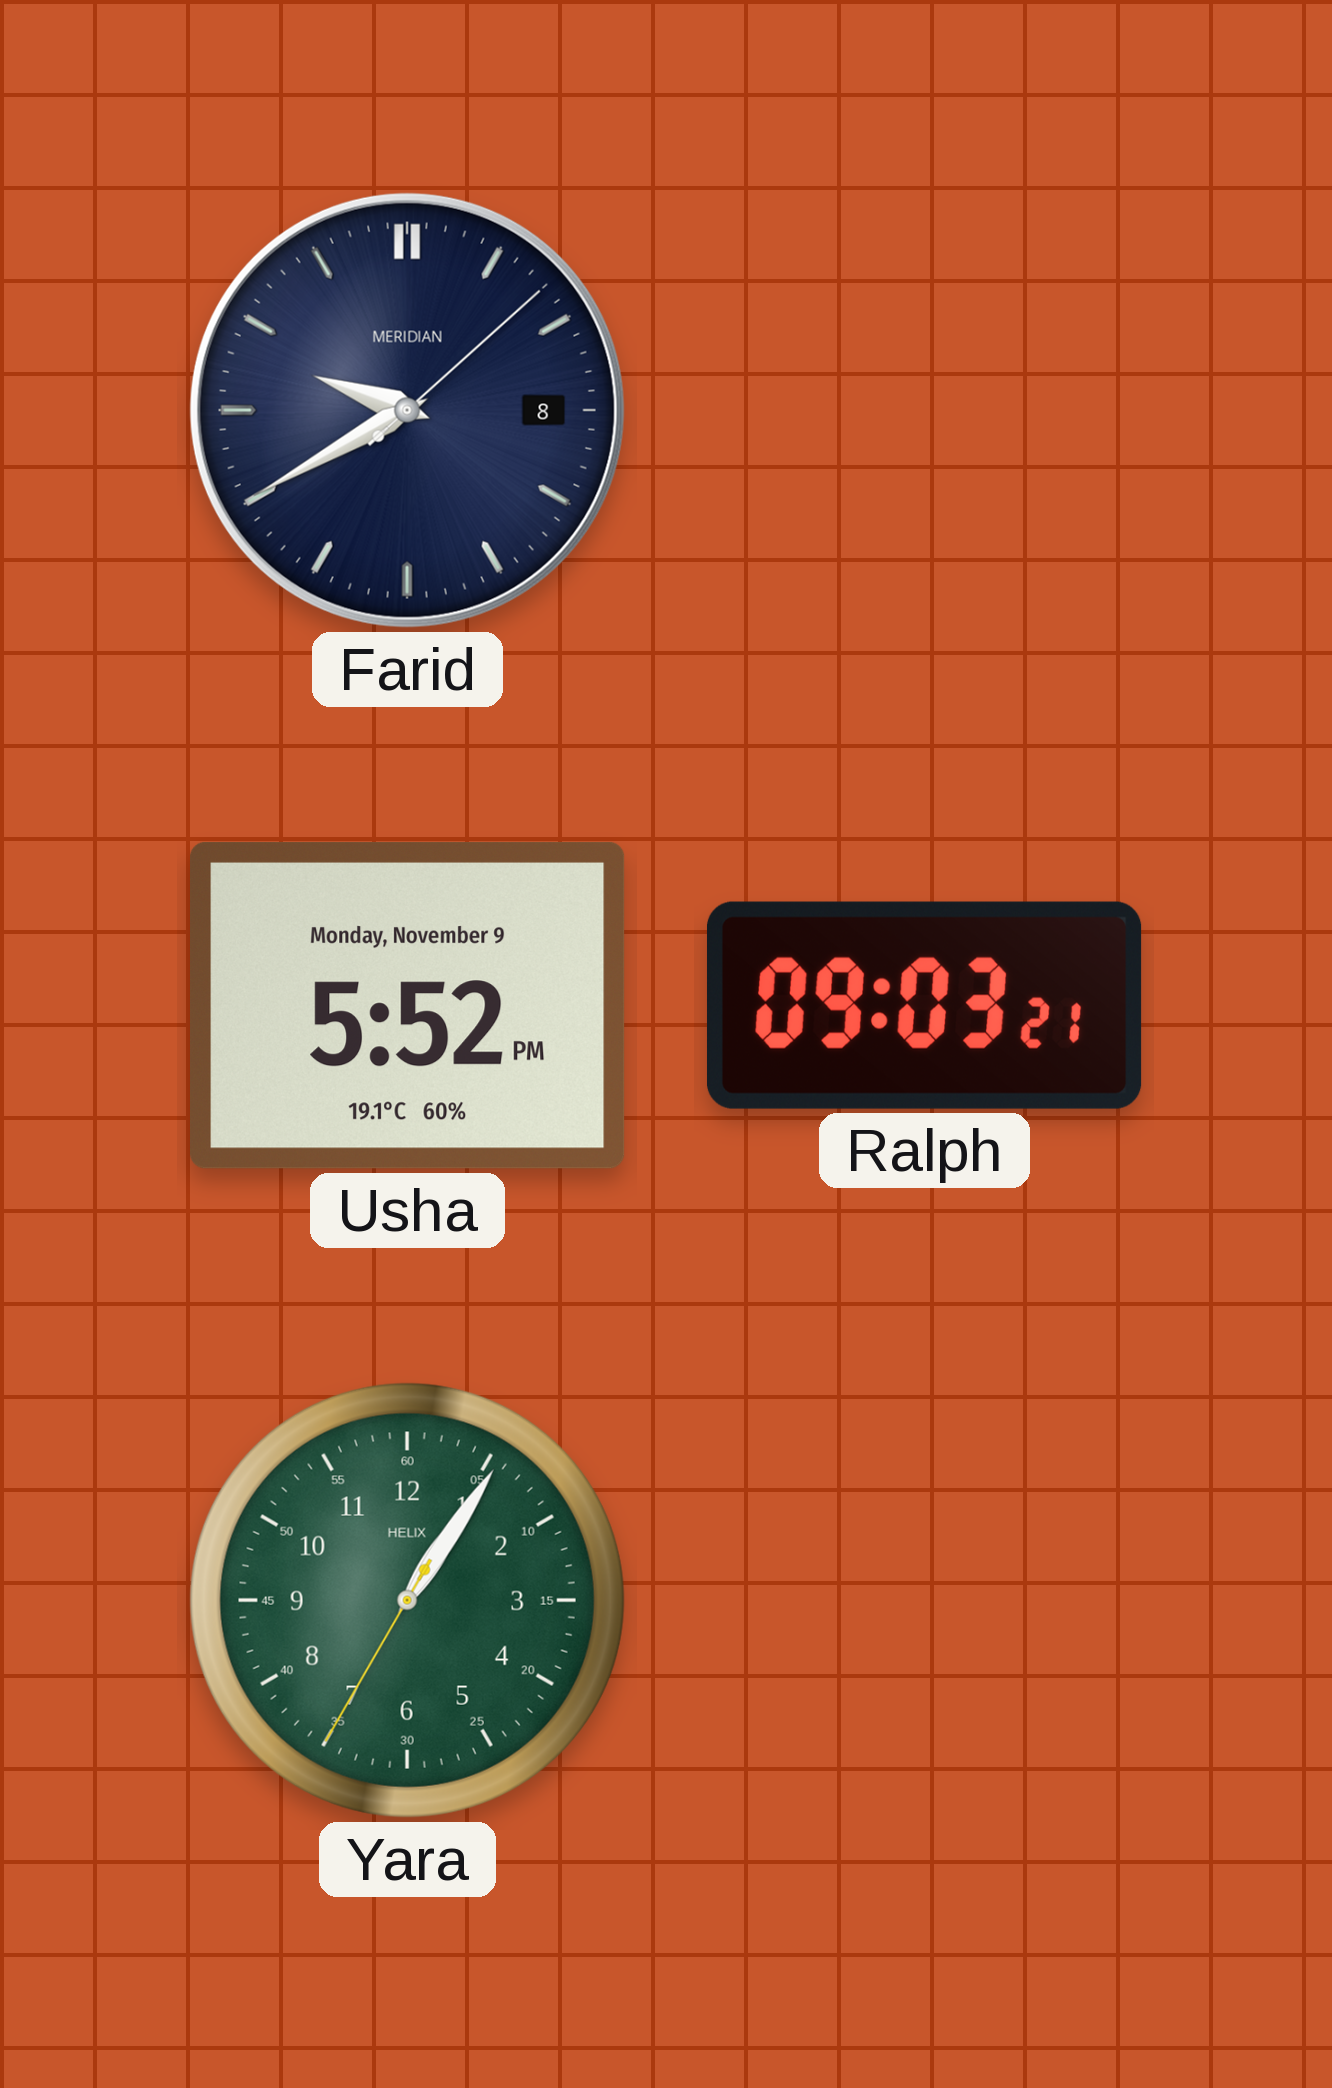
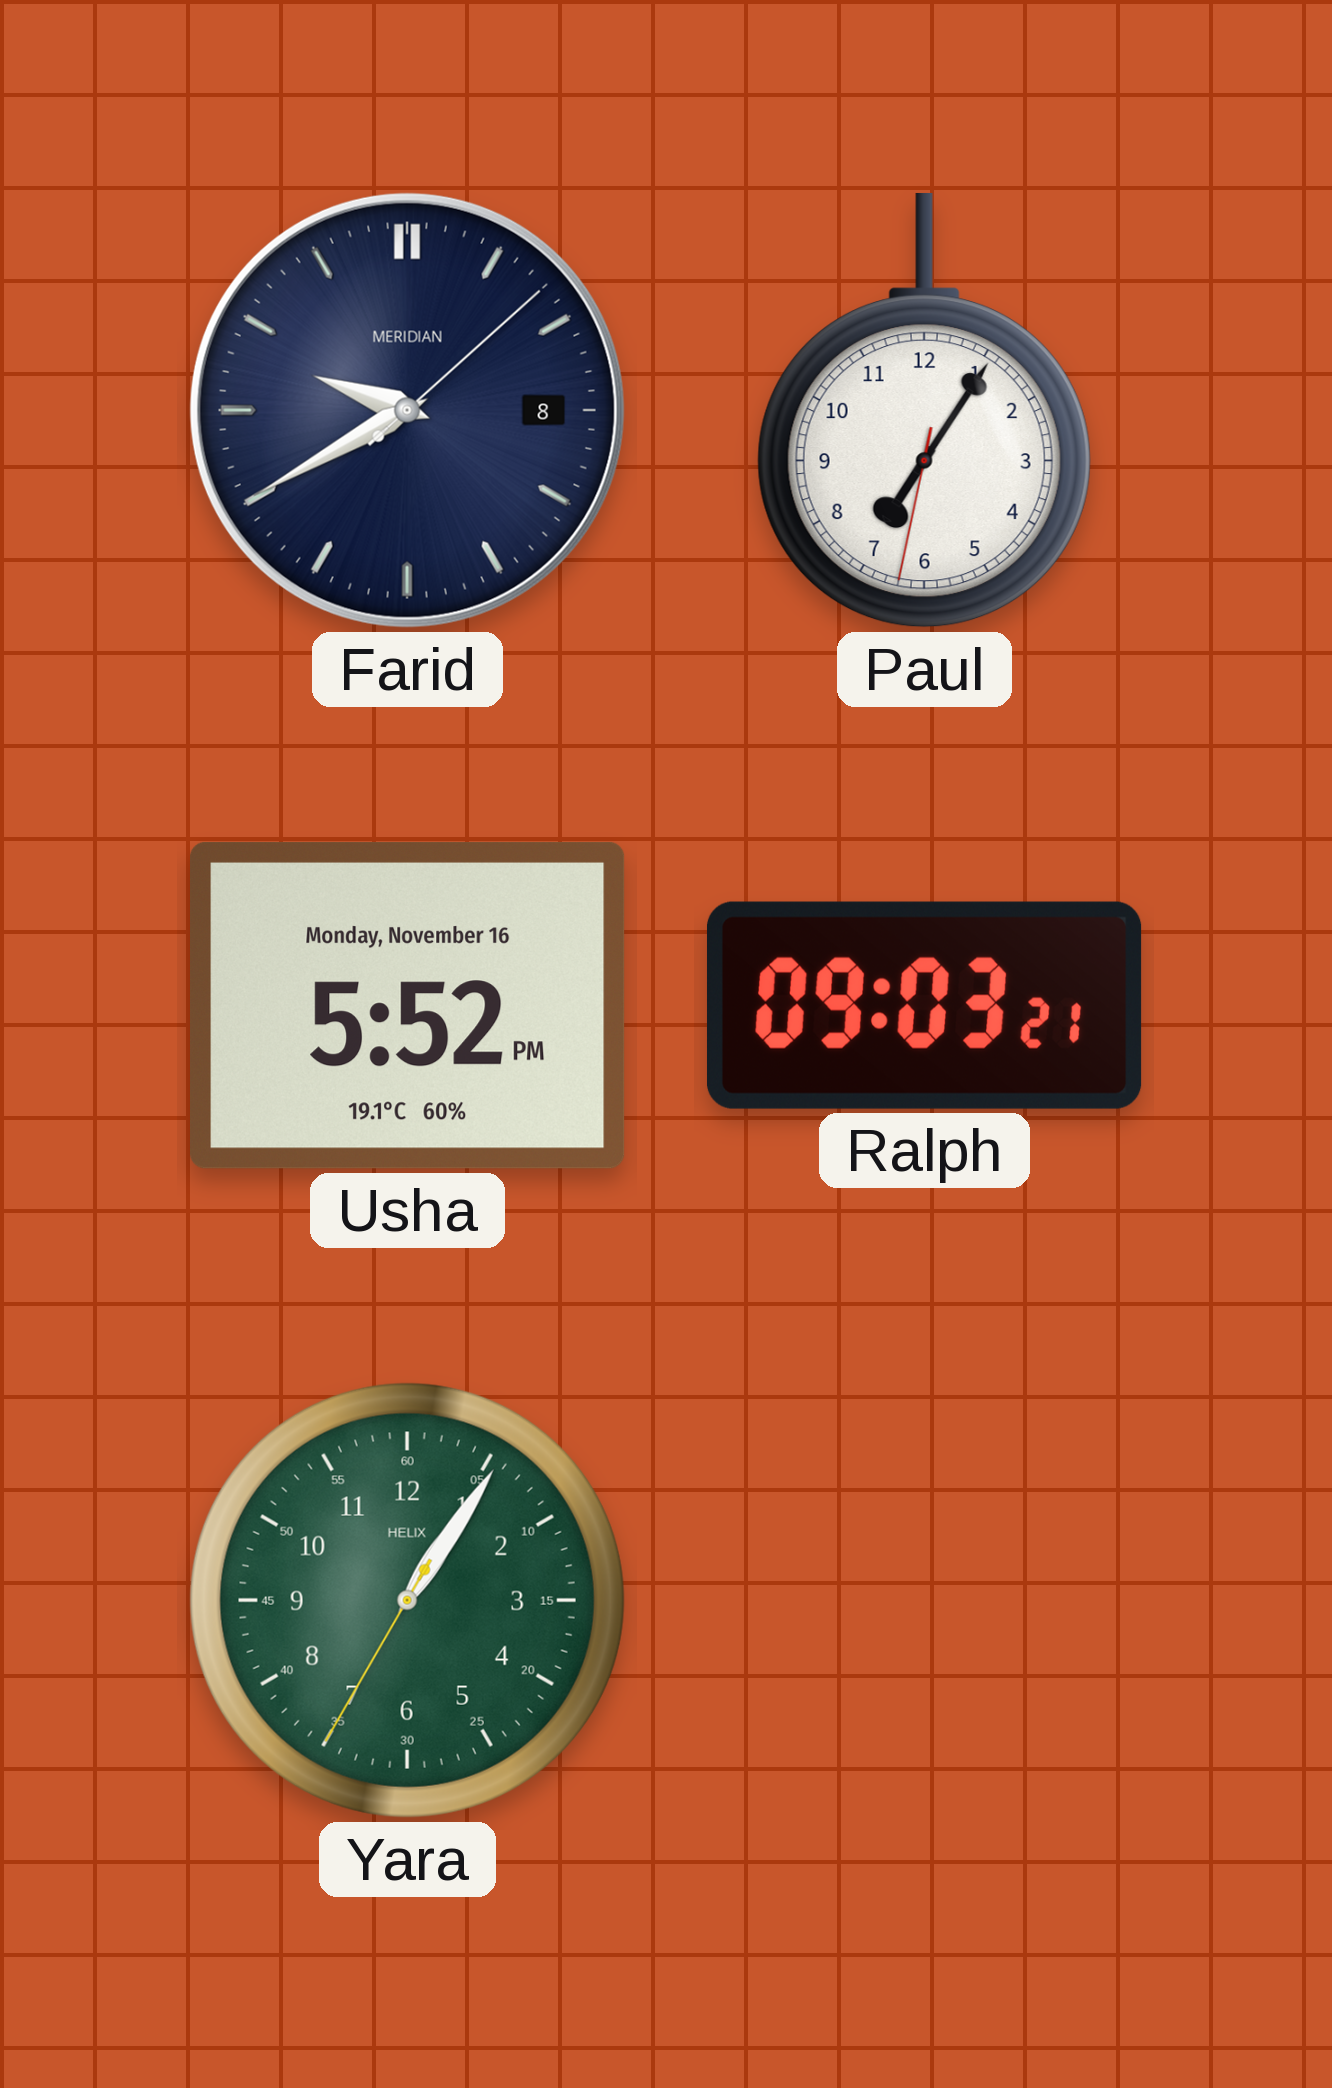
Paul: none -> 7:05
Usha date: Monday, November 9 -> Monday, November 16
